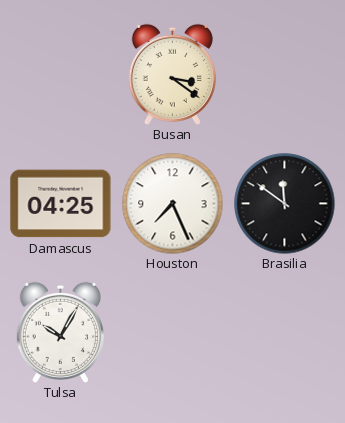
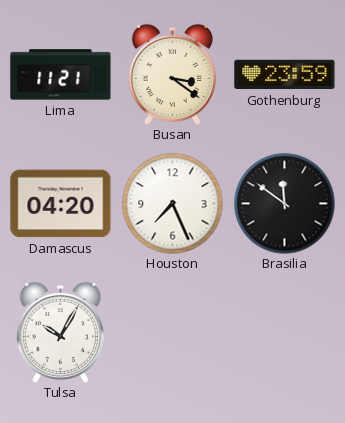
Lima: none -> 11:21
Gothenburg: none -> 23:59
Damascus: 04:25 -> 04:20
